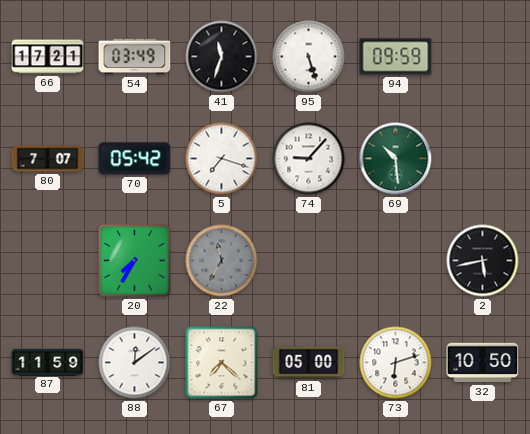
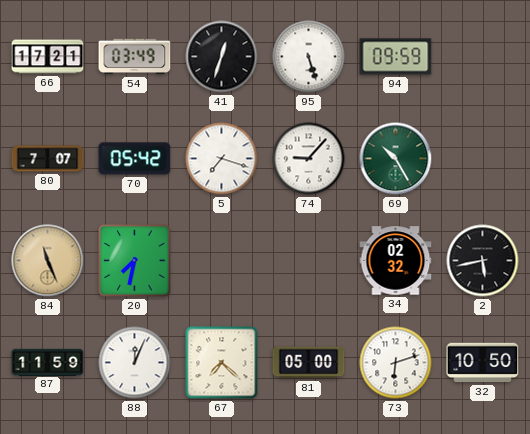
41: 11:33 -> 12:33
69: 10:29 -> 10:25
84: none -> 11:26
20: 7:35 -> 7:32
22: 11:35 -> none
34: none -> 02:32
88: 12:09 -> 12:04
